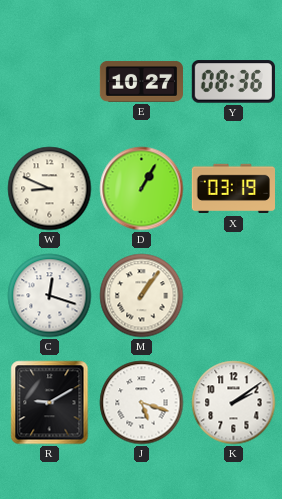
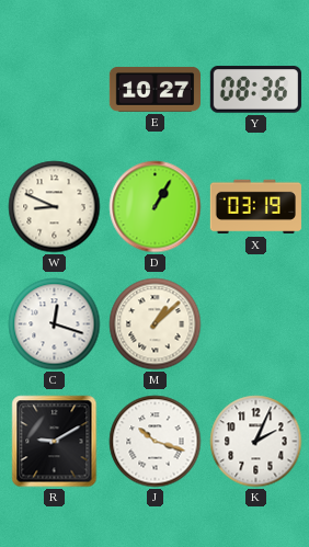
M: 1:06 -> 1:08
J: 5:18 -> 10:18
K: 2:09 -> 2:04
